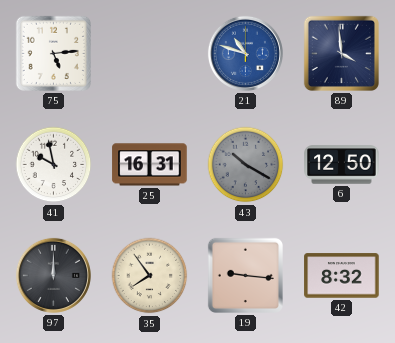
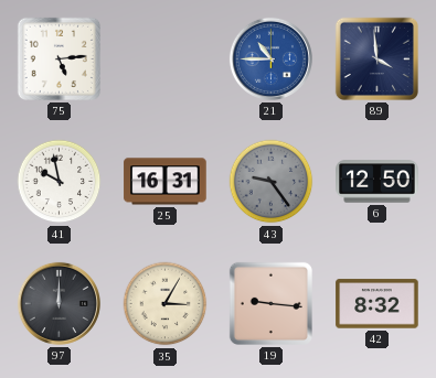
21: 10:48 -> 10:45
43: 10:20 -> 9:24
35: 7:54 -> 3:05
